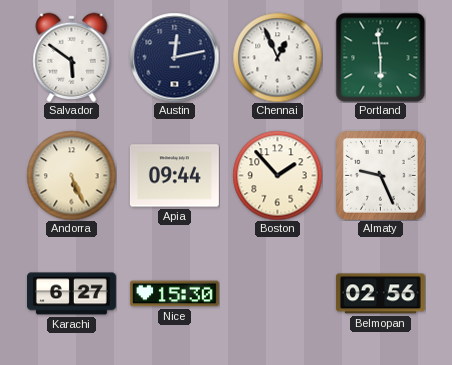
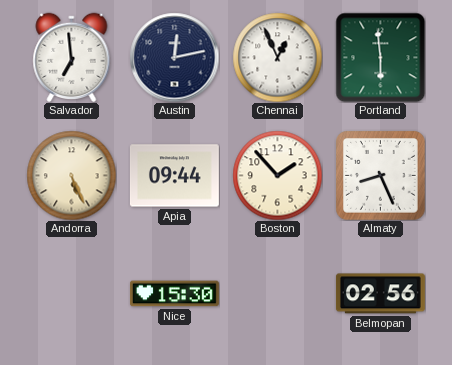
Salvador: 5:51 -> 6:59
Almaty: 9:26 -> 8:26
Karachi: 6:27 -> none
